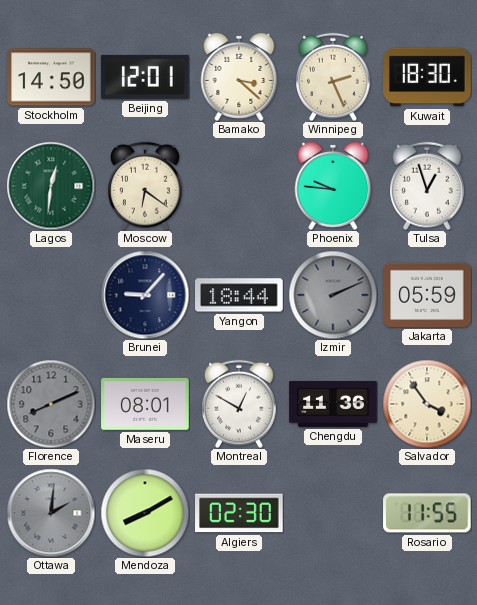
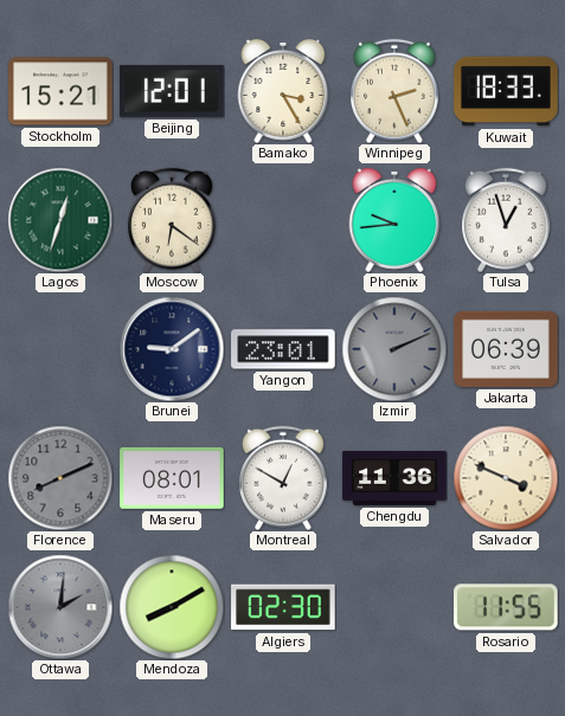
Stockholm: 14:50 -> 15:21
Bamako: 3:22 -> 3:25
Kuwait: 18:30 -> 18:33
Lagos: 12:31 -> 12:33
Phoenix: 9:46 -> 9:44
Brunei: 9:07 -> 9:09
Yangon: 18:44 -> 23:01
Jakarta: 05:59 -> 06:39
Salvador: 3:54 -> 3:49
